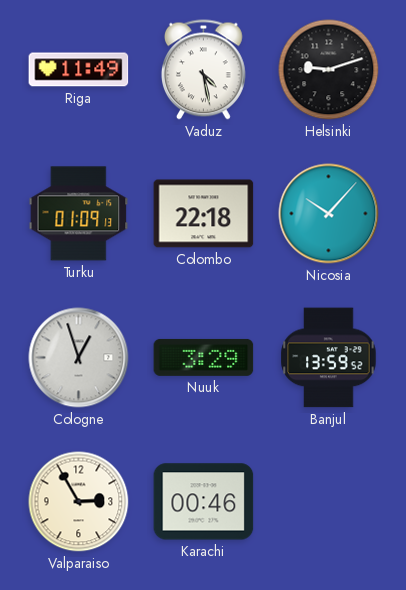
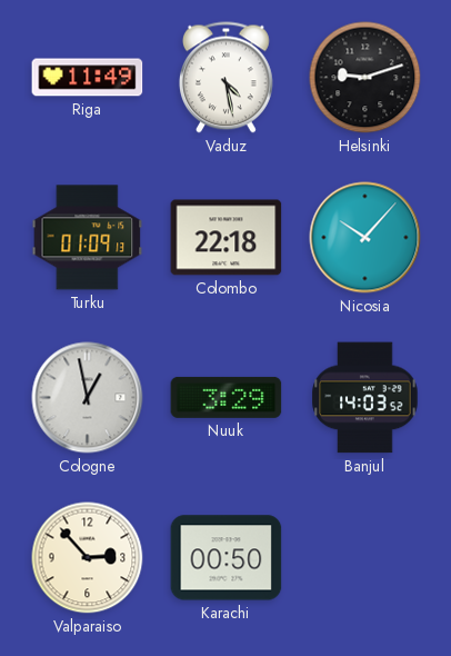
Cologne: 12:57 -> 12:58
Banjul: 13:59 -> 14:03
Valparaiso: 2:55 -> 2:53
Karachi: 00:46 -> 00:50
